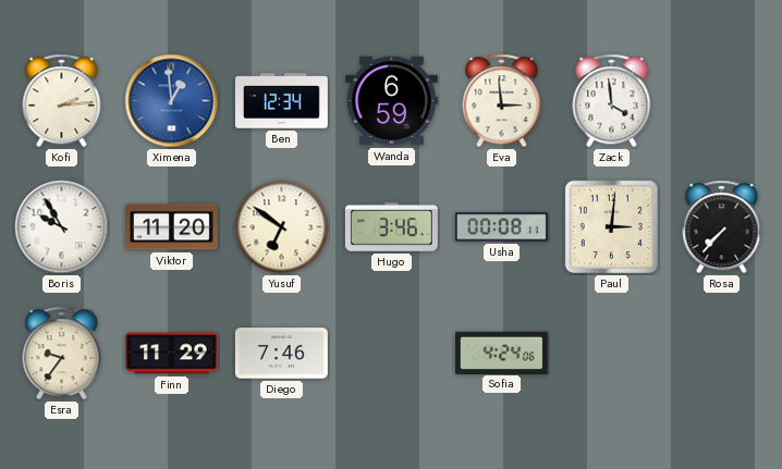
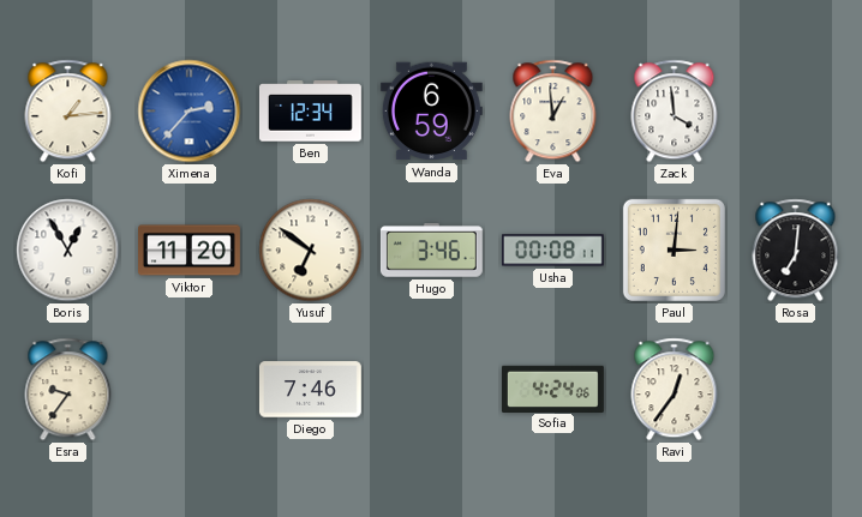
Kofi: 2:14 -> 1:14
Ximena: 12:59 -> 2:37
Eva: 2:59 -> 12:59
Boris: 9:55 -> 12:55
Rosa: 7:37 -> 7:01
Finn: 11:29 -> none
Ravi: none -> 12:36
